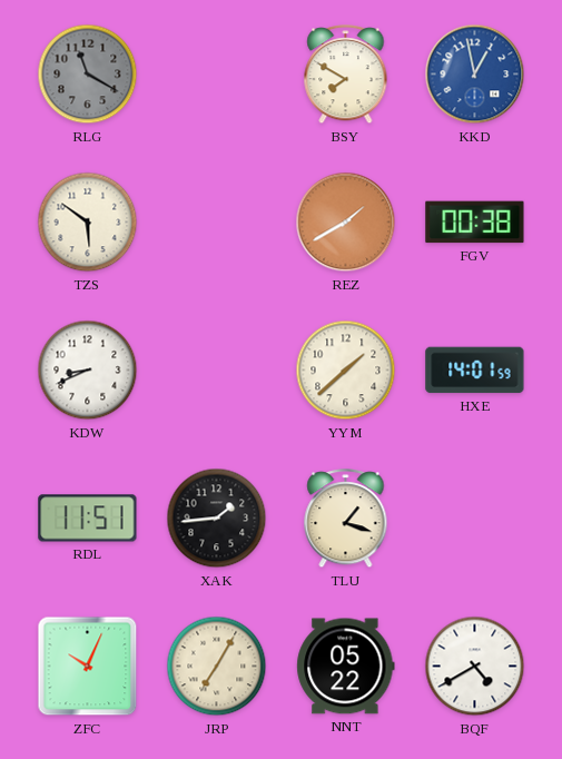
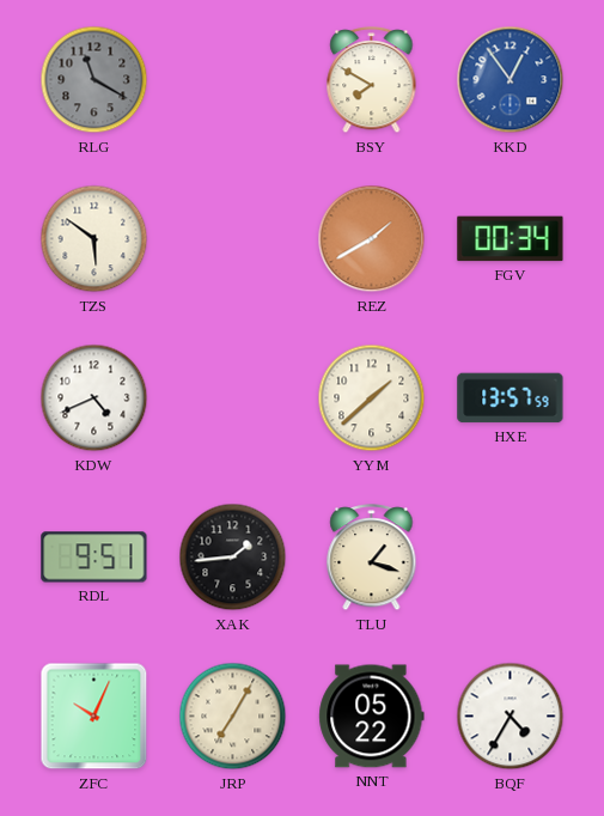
KKD: 12:58 -> 12:54
FGV: 00:38 -> 00:34
KDW: 8:41 -> 4:41
HXE: 14:01 -> 13:57
RDL: 11:51 -> 9:51
BQF: 4:40 -> 4:35
